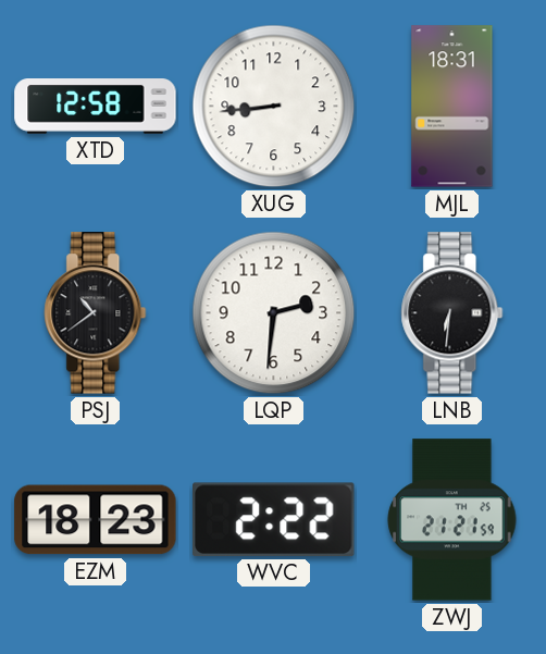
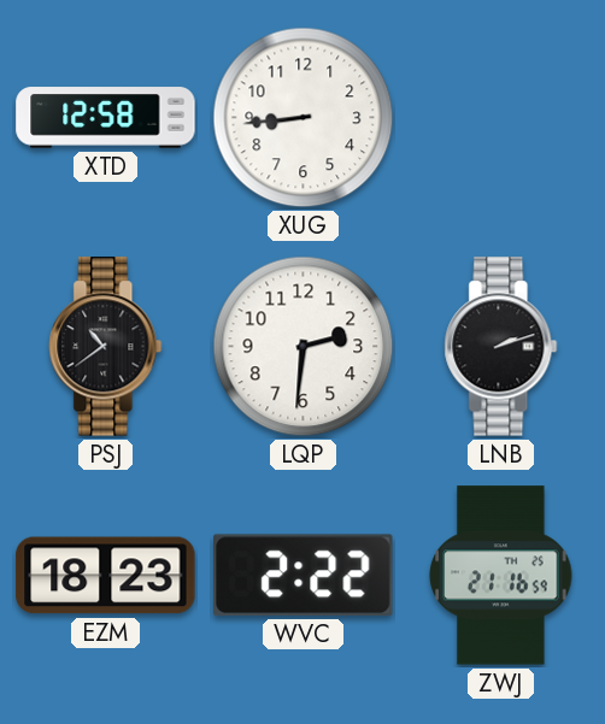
MJL: 18:31 -> none
LNB: 6:31 -> 2:12
ZWJ: 21:21 -> 21:16
